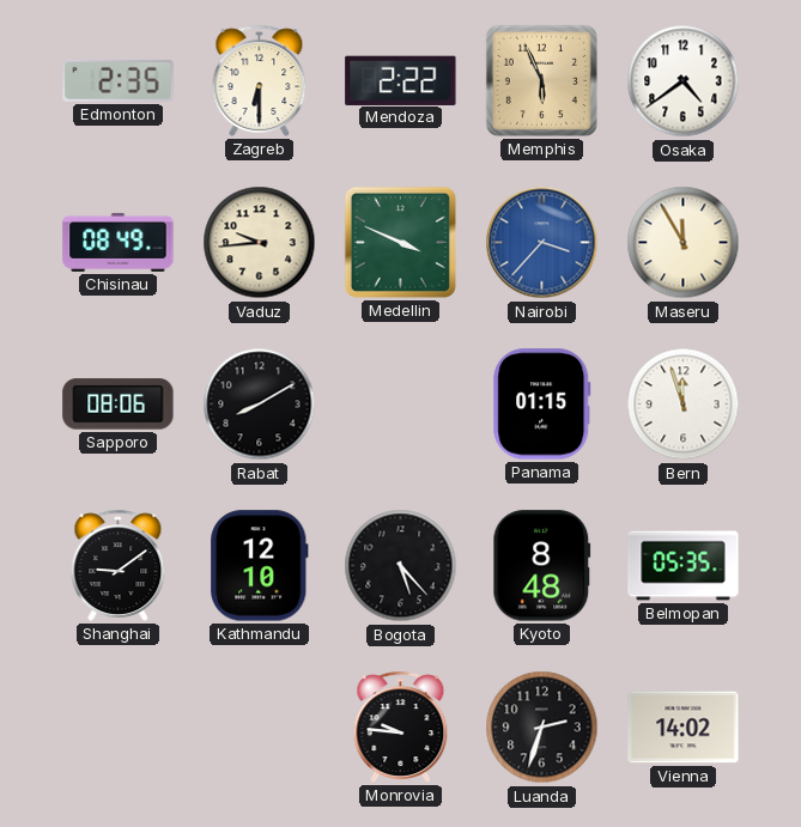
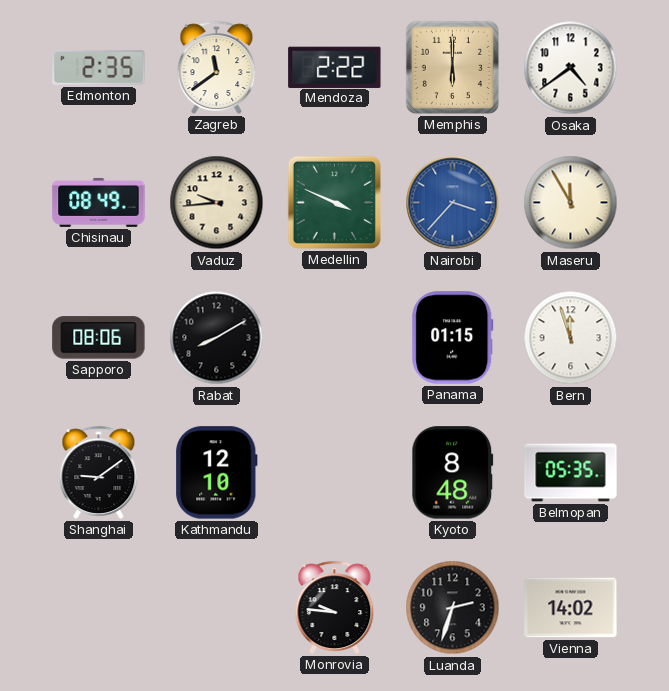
Zagreb: 6:30 -> 11:39
Memphis: 5:56 -> 6:00
Bogota: 5:23 -> none
